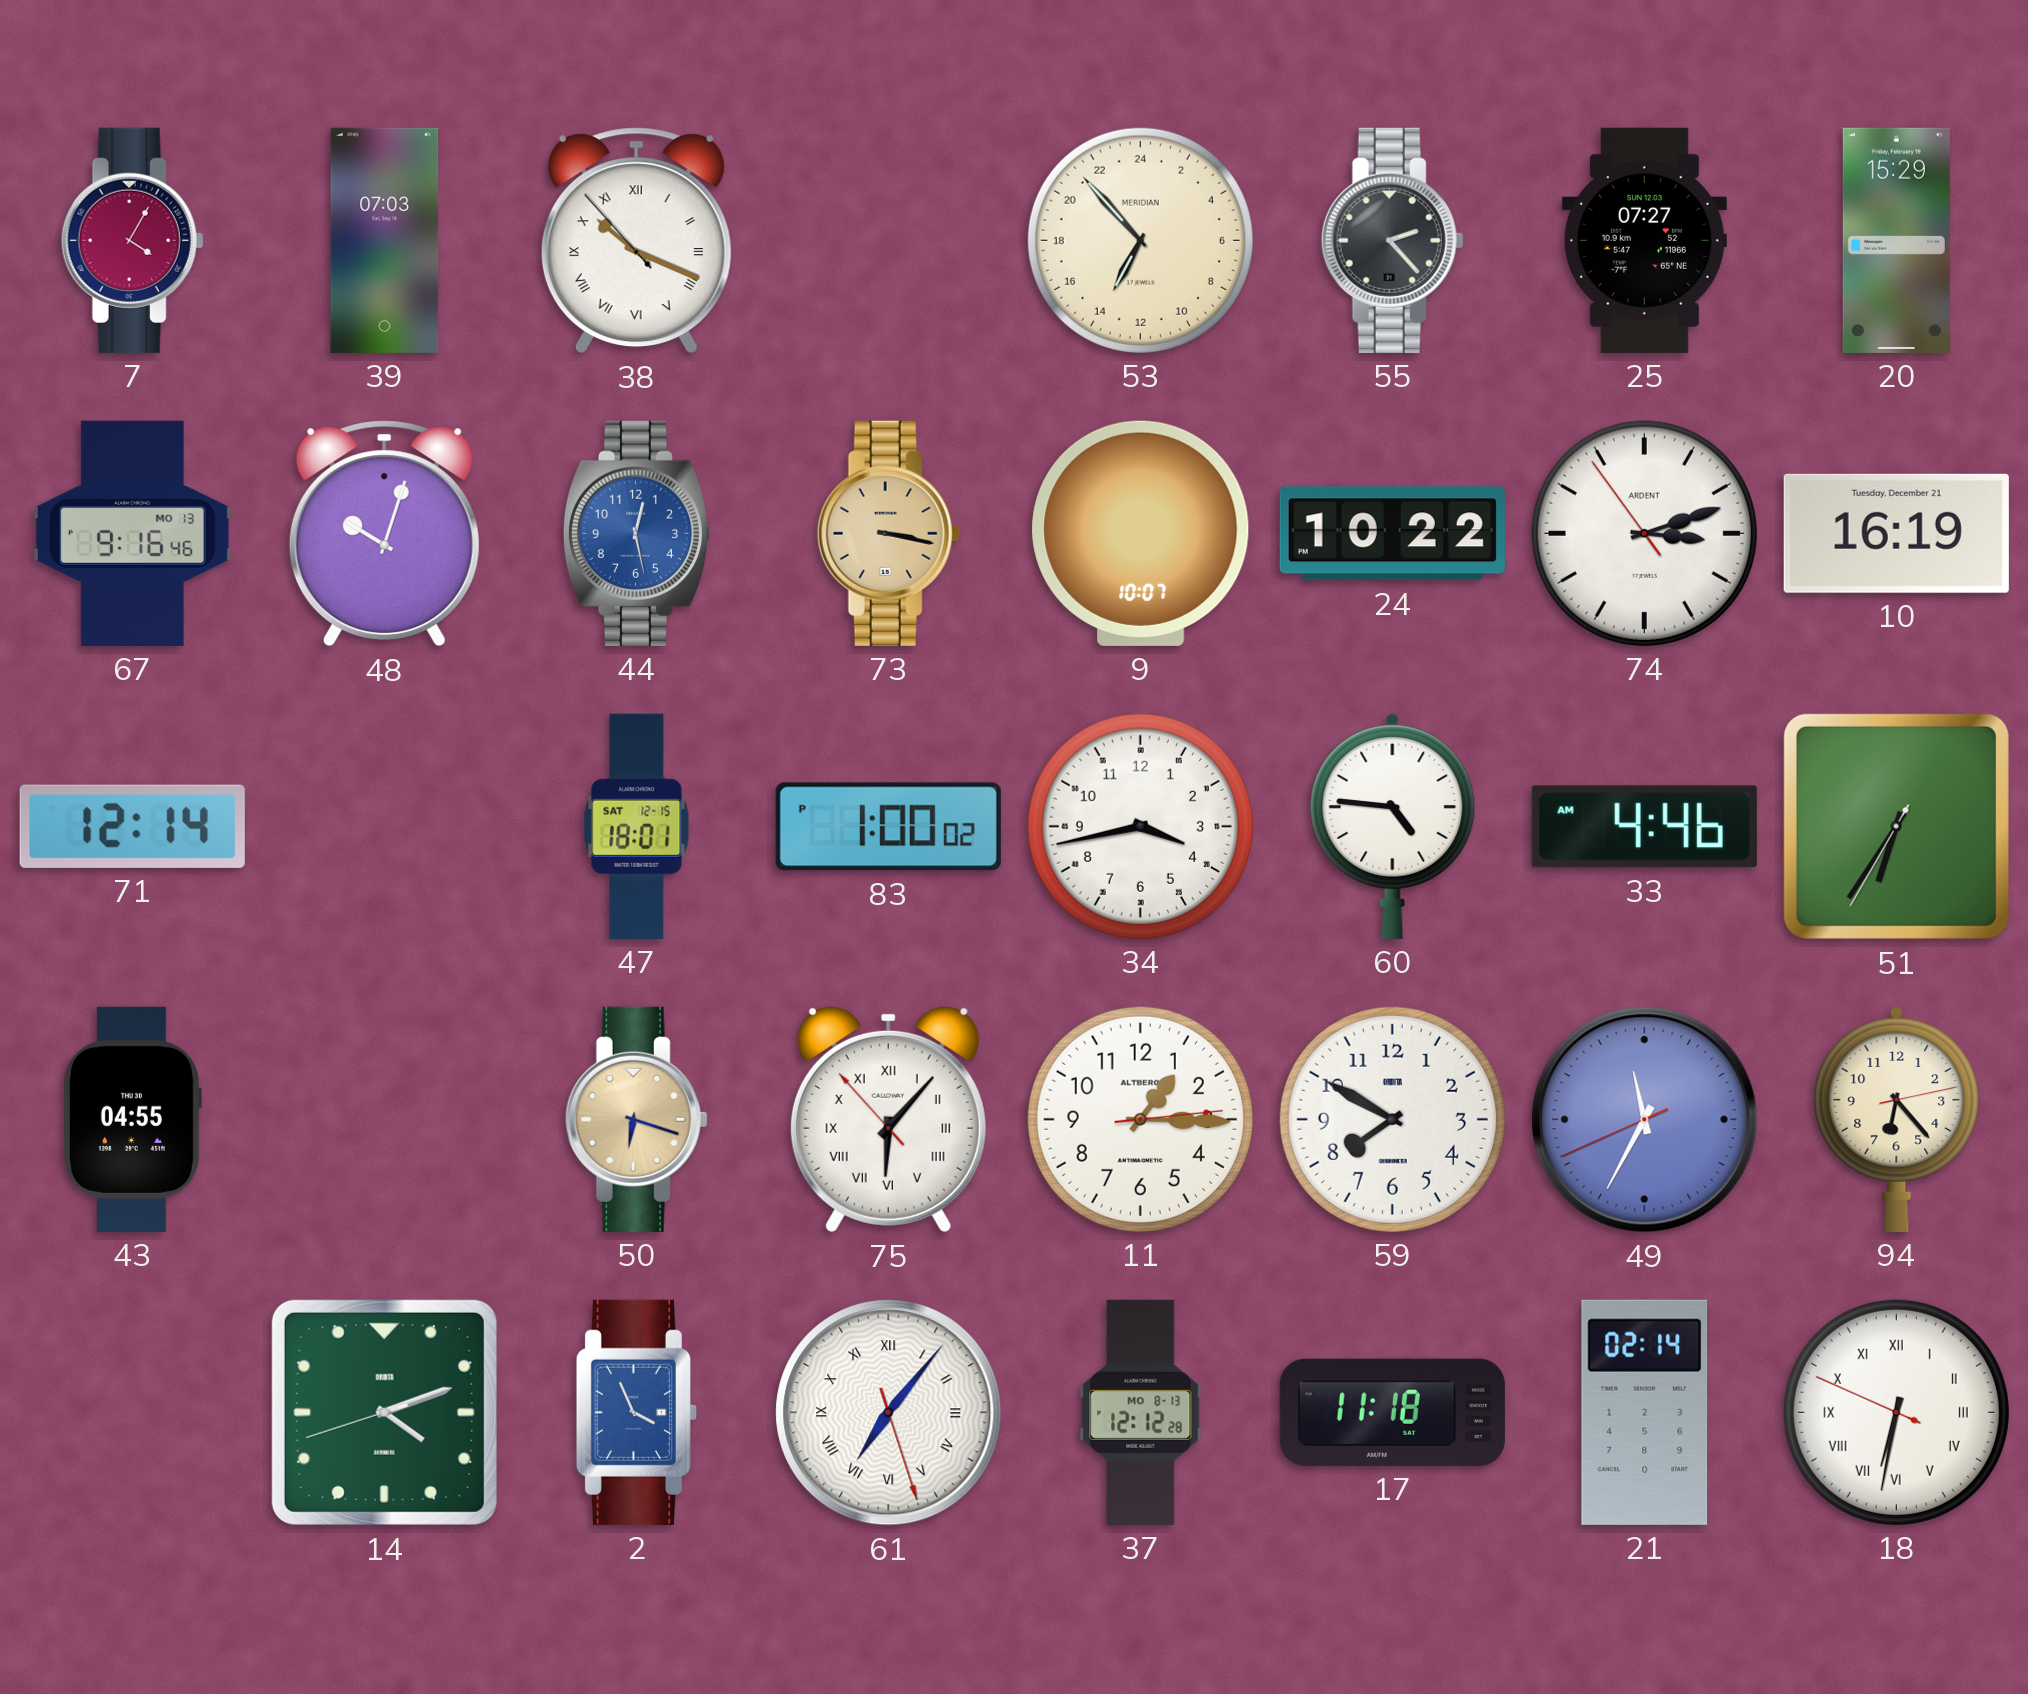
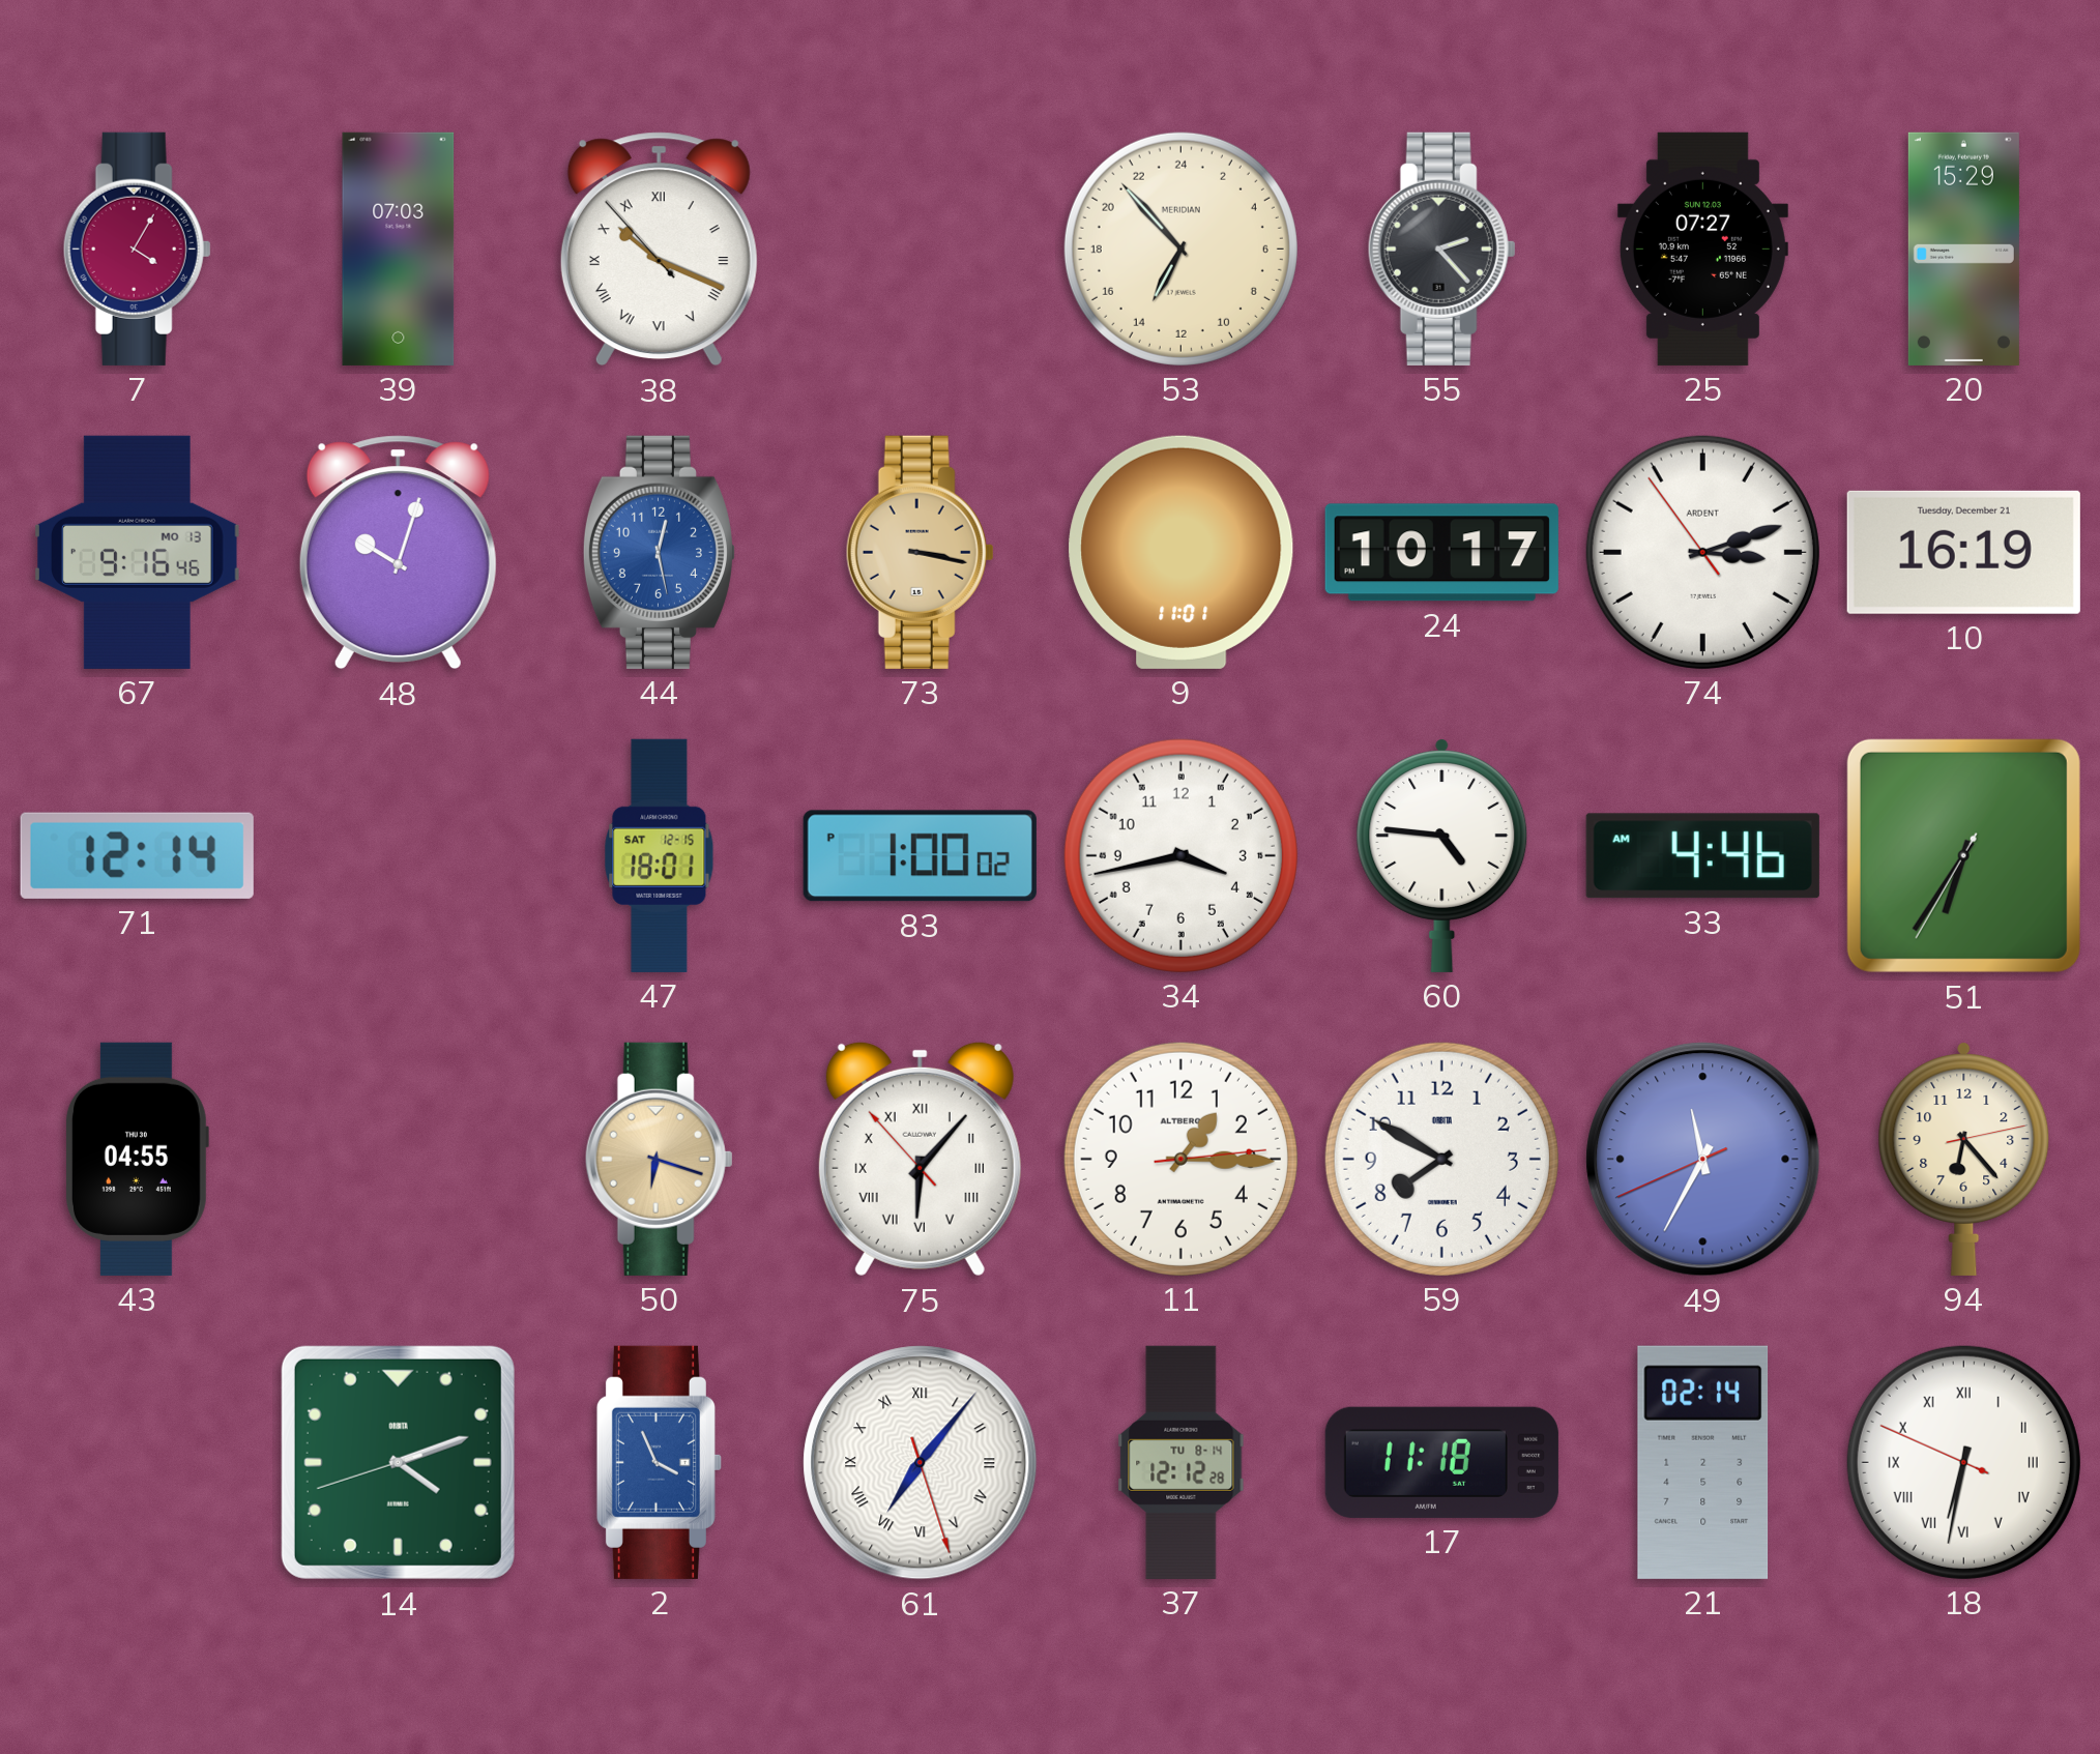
9: 10:07 -> 11:01
24: 10:22 -> 10:17
37 date: MO 8-13 -> TU 8-14
